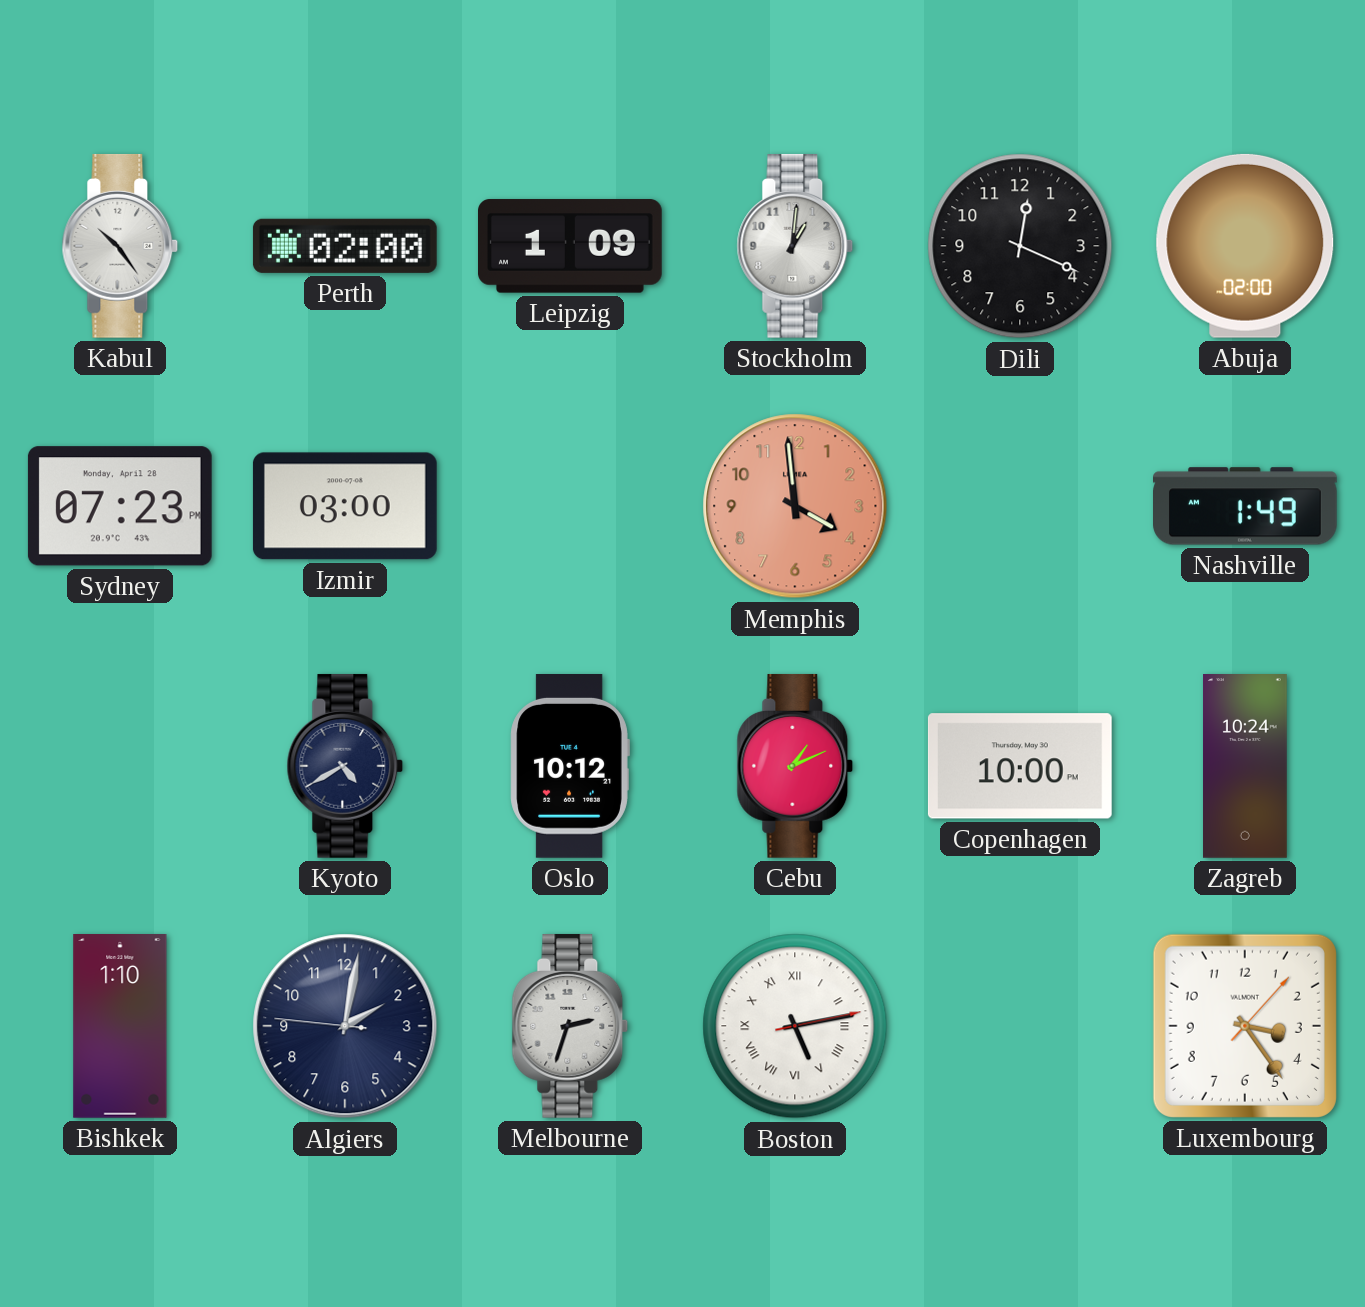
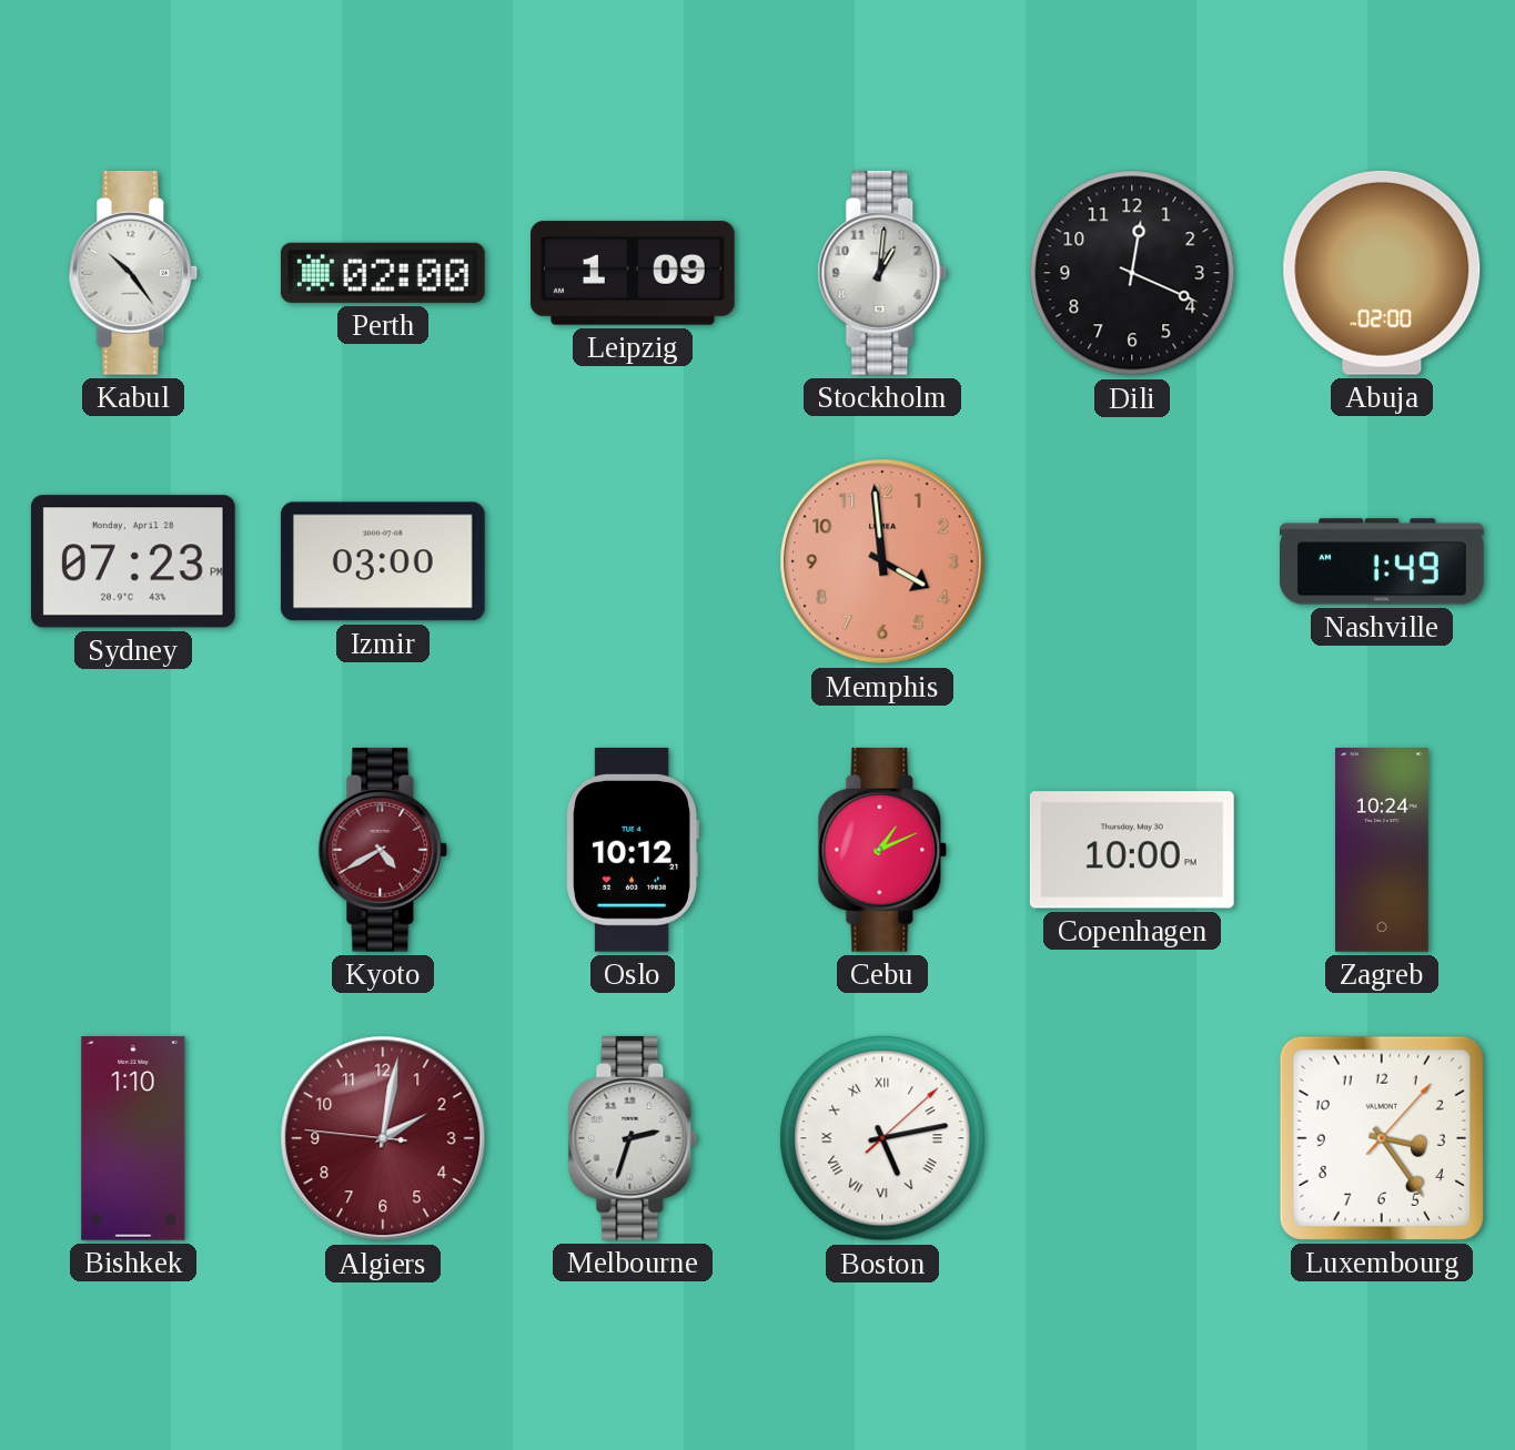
Kyoto dial: navy -> burgundy
Algiers dial: navy -> burgundy
Boston: 5:13:13 -> 5:13:08
